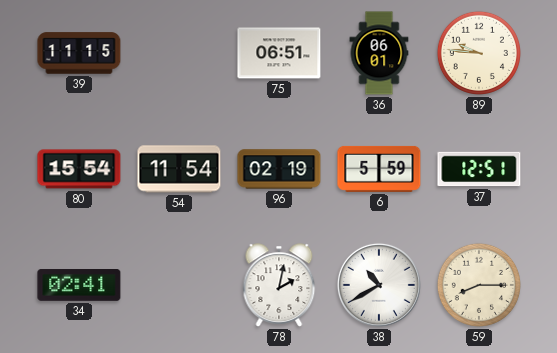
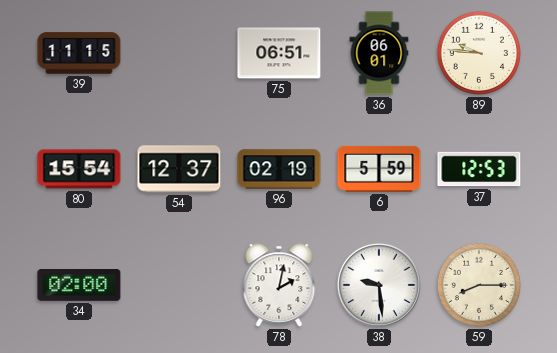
54: 11:54 -> 12:37
37: 12:51 -> 12:53
34: 02:41 -> 02:00
38: 10:40 -> 9:29
